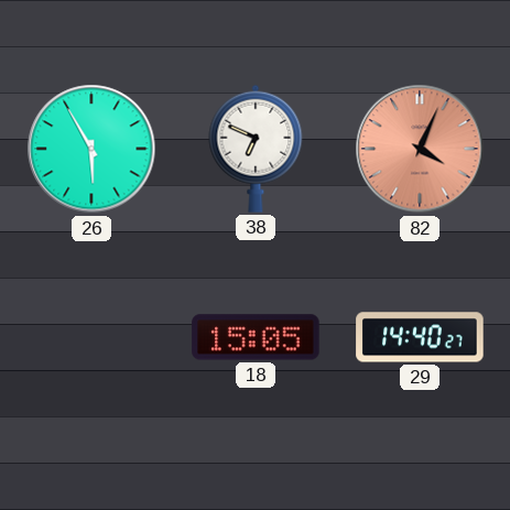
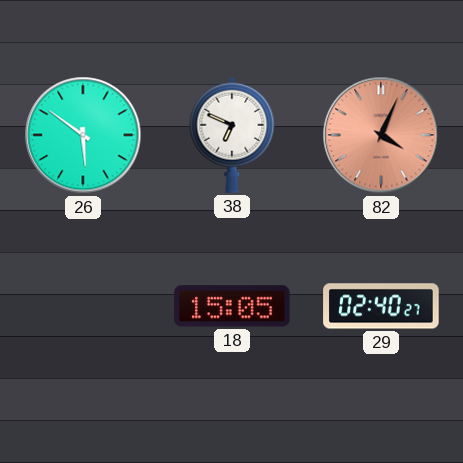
26: 5:55 -> 5:51
29: 14:40 -> 02:40
